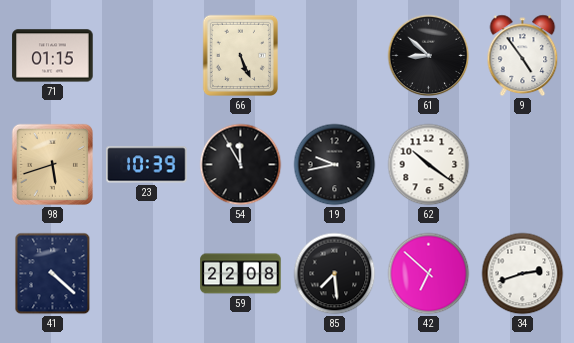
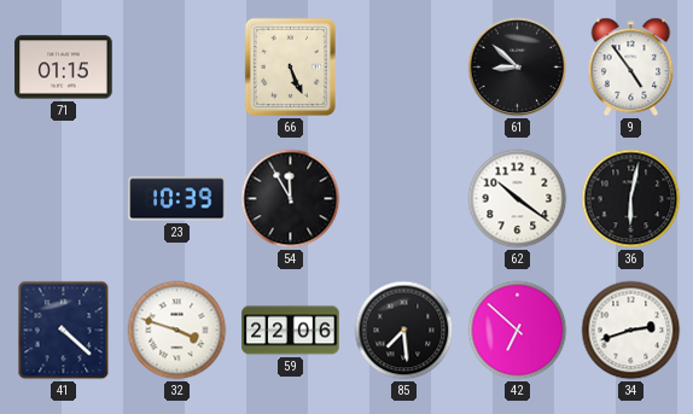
98: 5:42 -> none
19: 9:43 -> none
36: none -> 6:02
32: none -> 3:48
59: 22:08 -> 22:06
